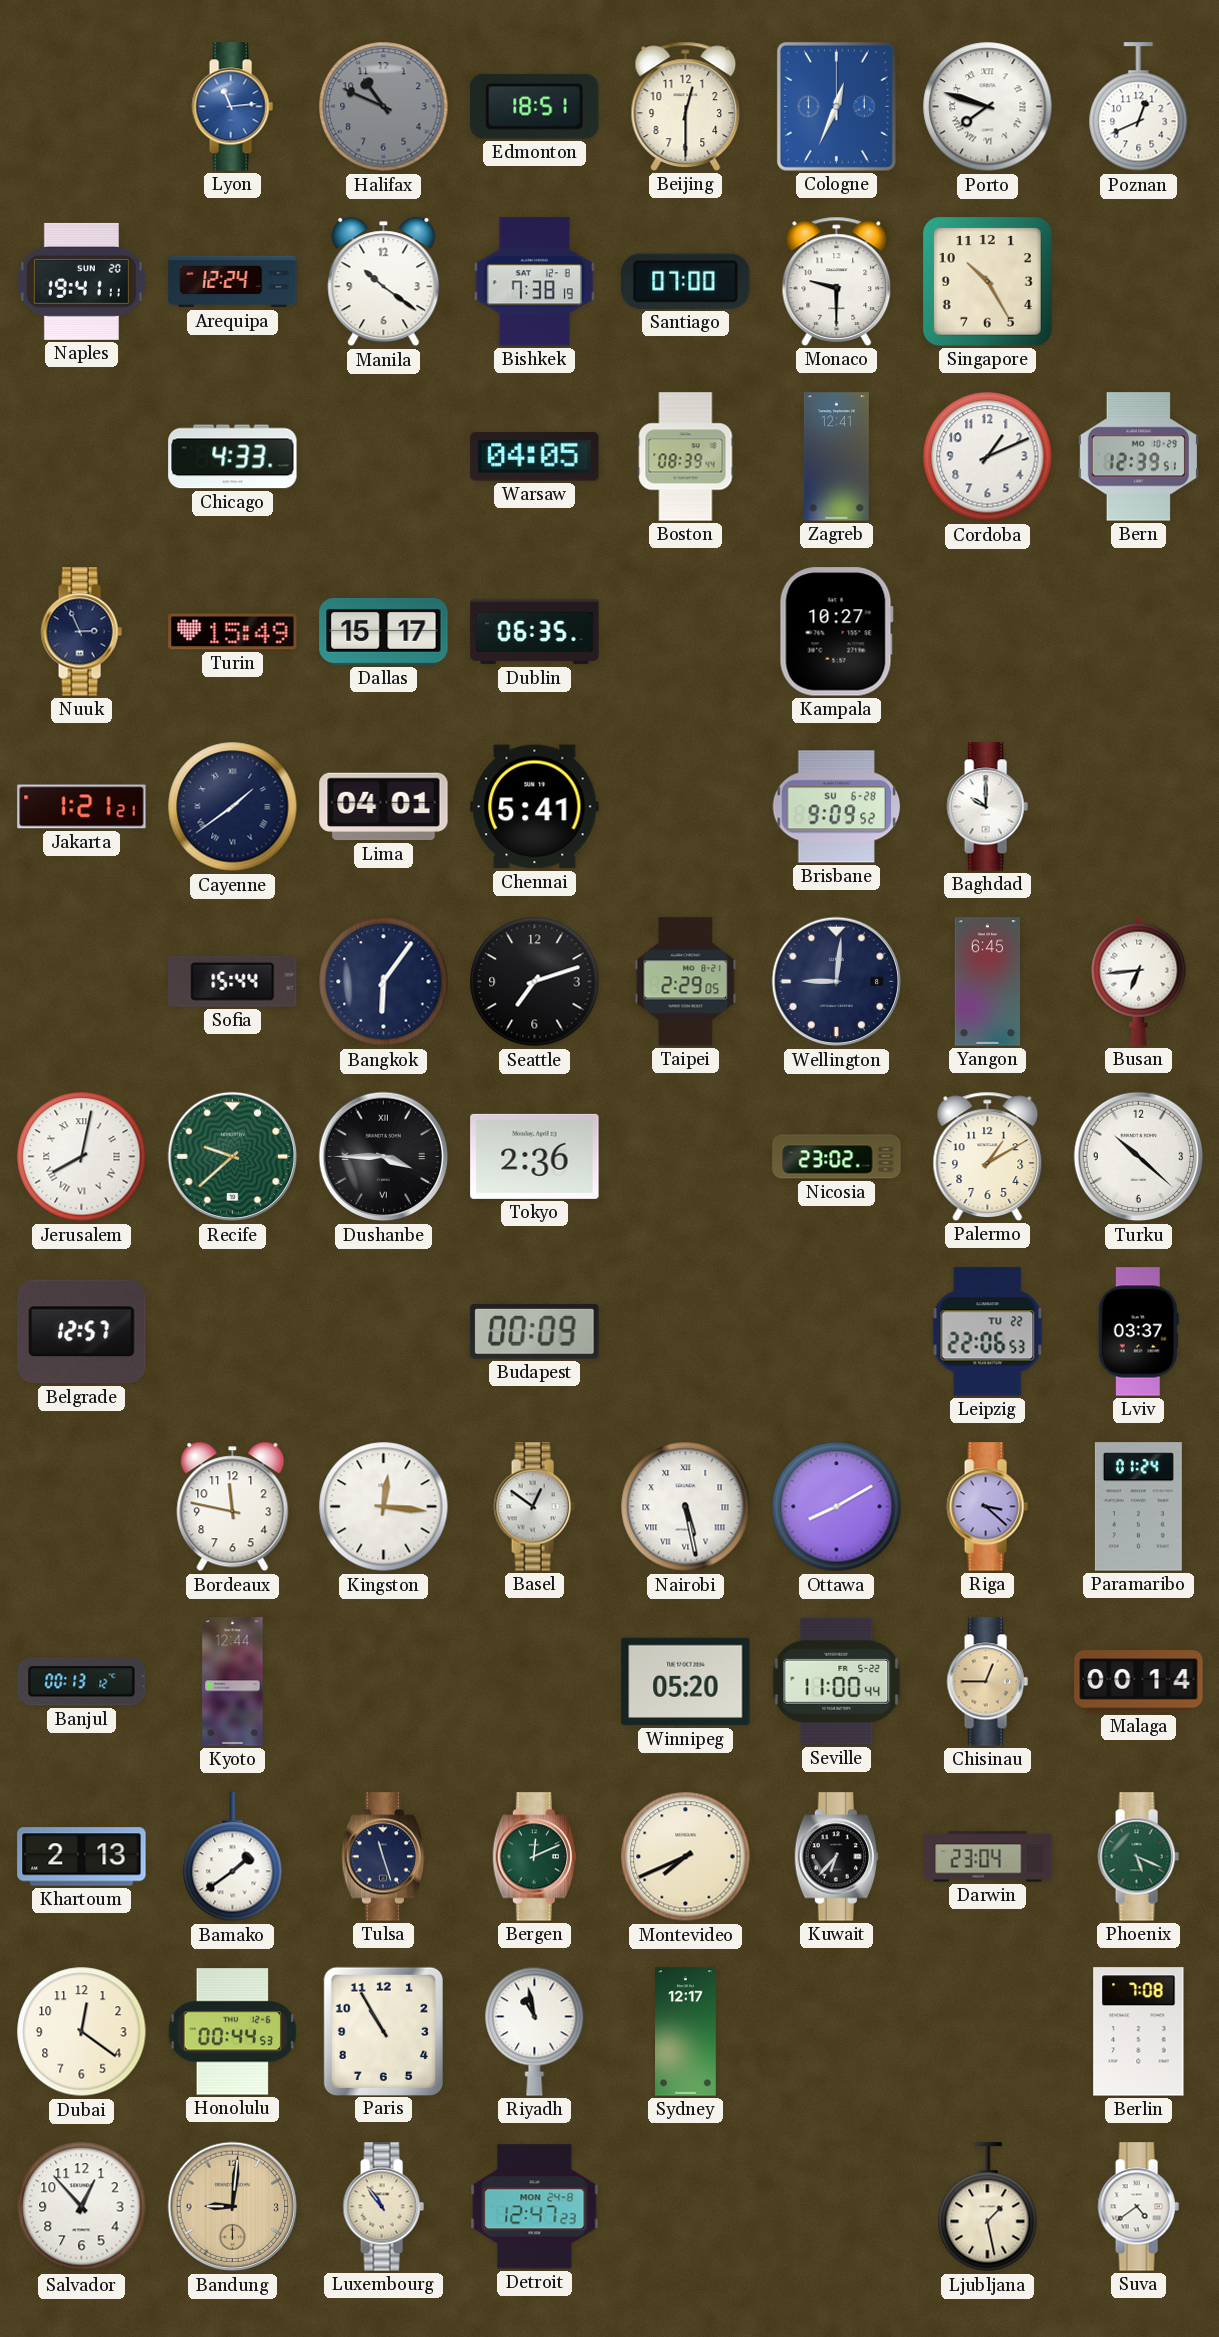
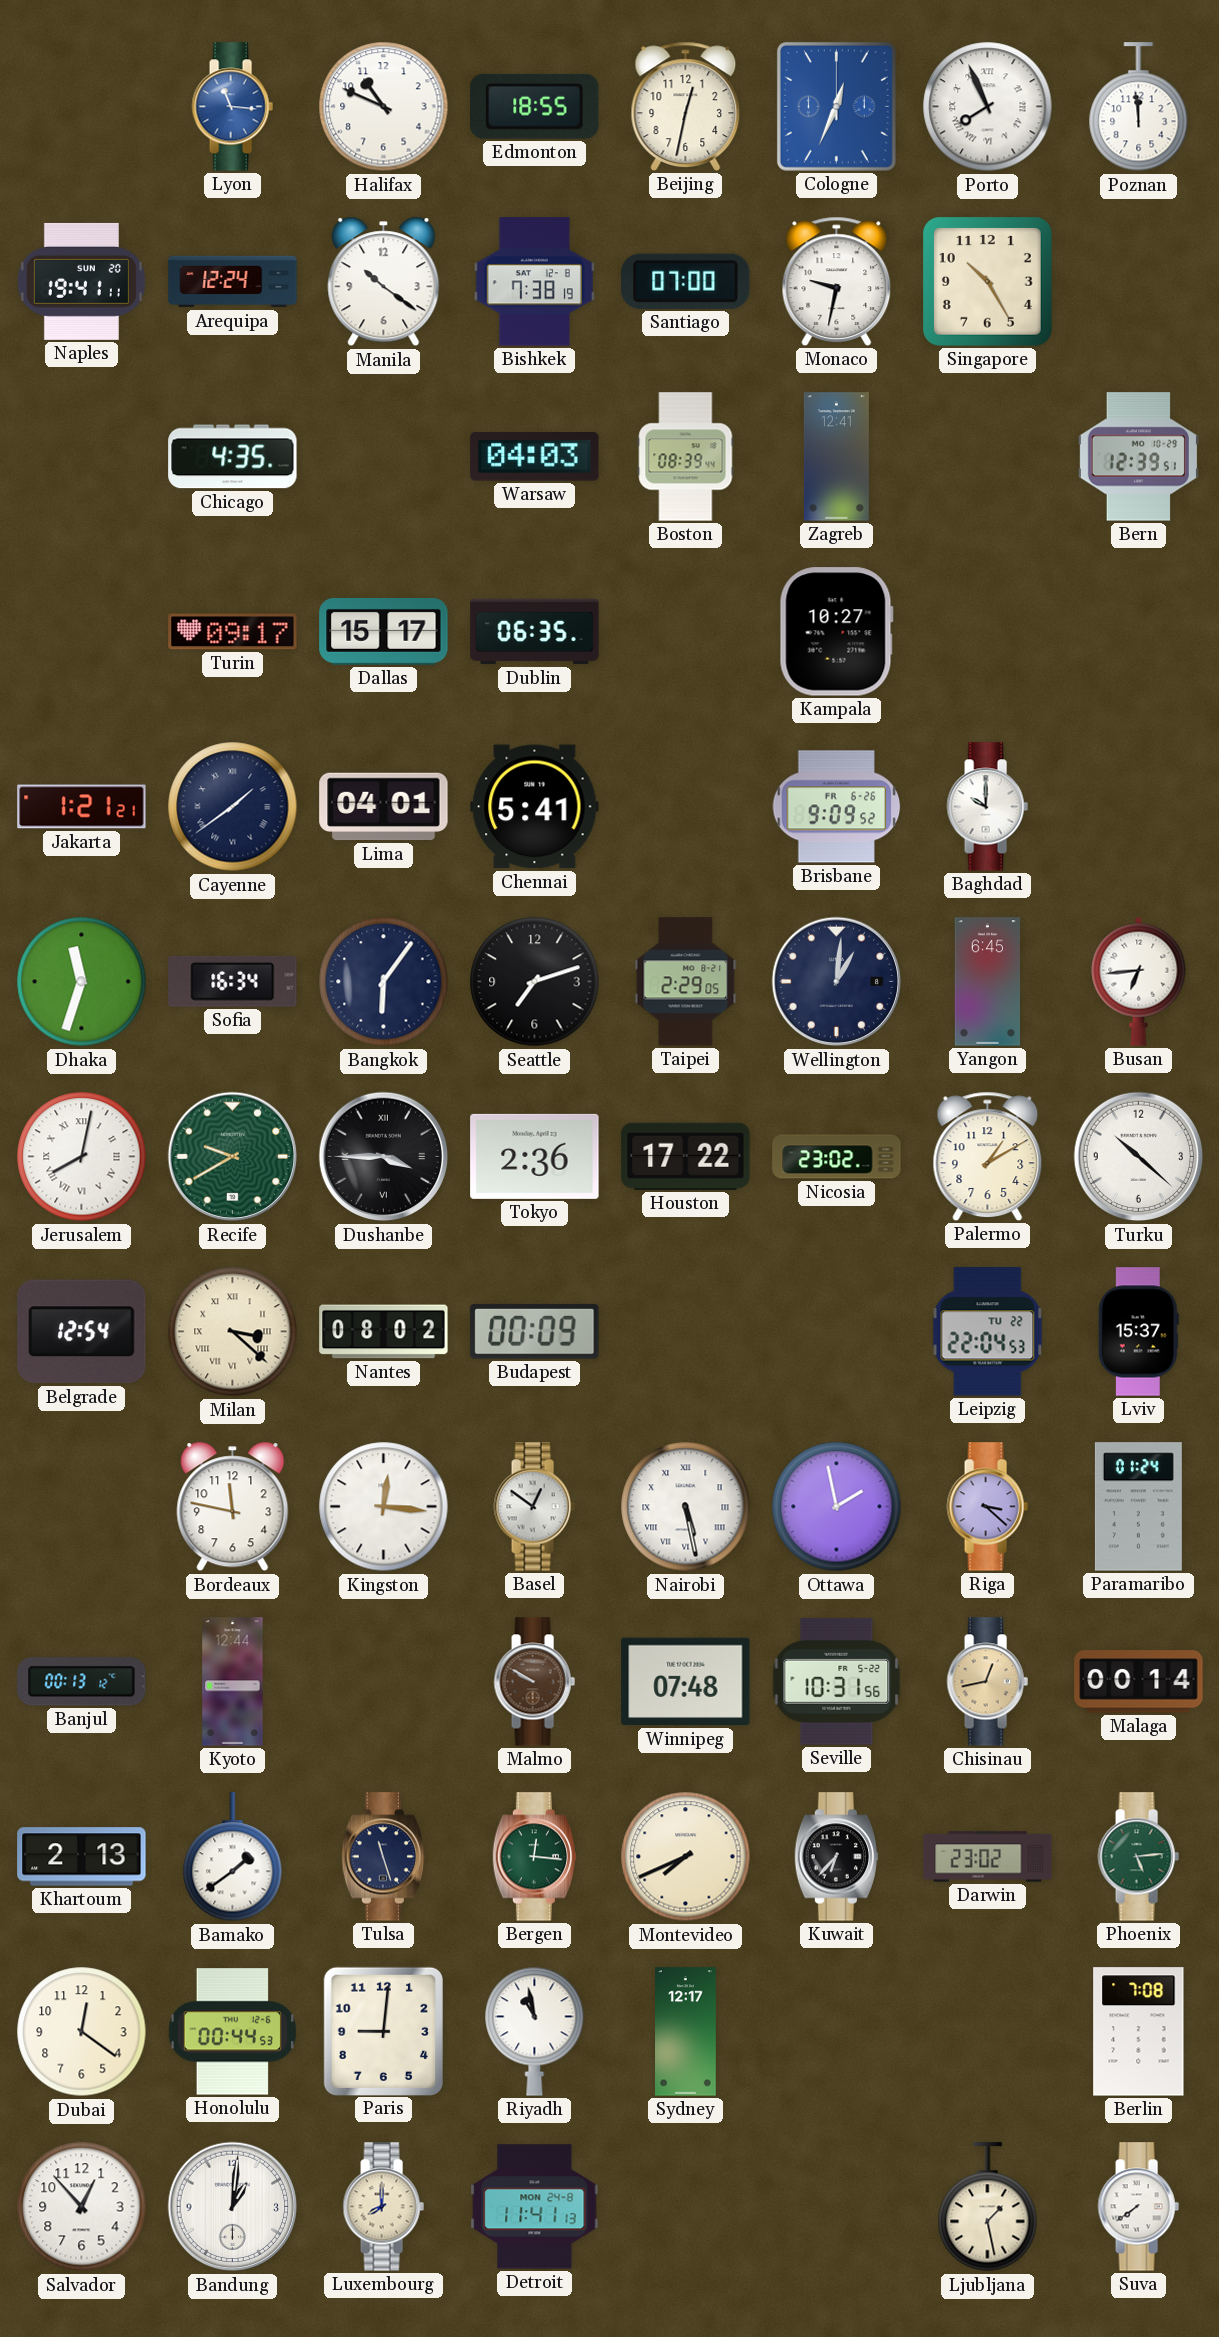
Lyon: 11:14 -> 11:16
Halifax dial: grey -> white
Edmonton: 18:51 -> 18:55
Beijing: 12:30 -> 12:32
Porto: 7:48 -> 7:56
Poznan: 12:41 -> 11:59
Monaco: 9:30 -> 9:32
Chicago: 4:33 -> 4:35
Warsaw: 04:05 -> 04:03
Cordoba: 1:11 -> none
Nuuk: 2:56 -> none
Turin: 15:49 -> 09:17
Brisbane date: SU 6-28 -> FR 6-26
Dhaka: none -> 11:33
Sofia: 15:44 -> 16:34
Wellington: 9:01 -> 1:01
Recife: 9:38 -> 9:40
Houston: none -> 17:22
Belgrade: 12:57 -> 12:54
Milan: none -> 3:22
Nantes: none -> 08:02
Leipzig: 22:06 -> 22:04
Lviv: 03:37 -> 15:37
Ottawa: 8:10 -> 1:58
Malmo: none -> 9:50
Winnipeg: 05:20 -> 07:48
Seville: 11:00 -> 10:31
Chisinau: 12:45 -> 12:43
Bergen: 12:11 -> 12:16
Darwin: 23:04 -> 23:02
Phoenix: 5:19 -> 5:14
Paris: 10:55 -> 9:01
Bandung: 9:01 -> 1:01
Bandung dial: champagne -> white
Luxembourg: 10:54 -> 8:00
Detroit: 12:47 -> 11:41
Suva: 4:39 -> 7:39
